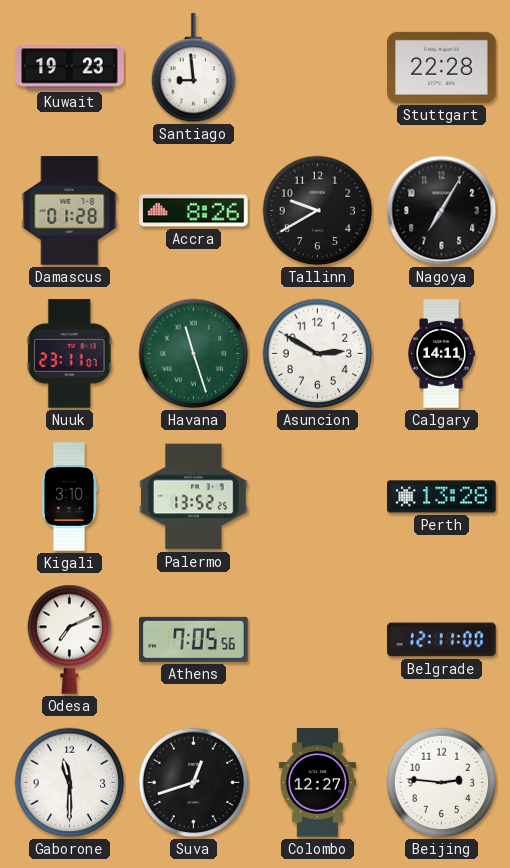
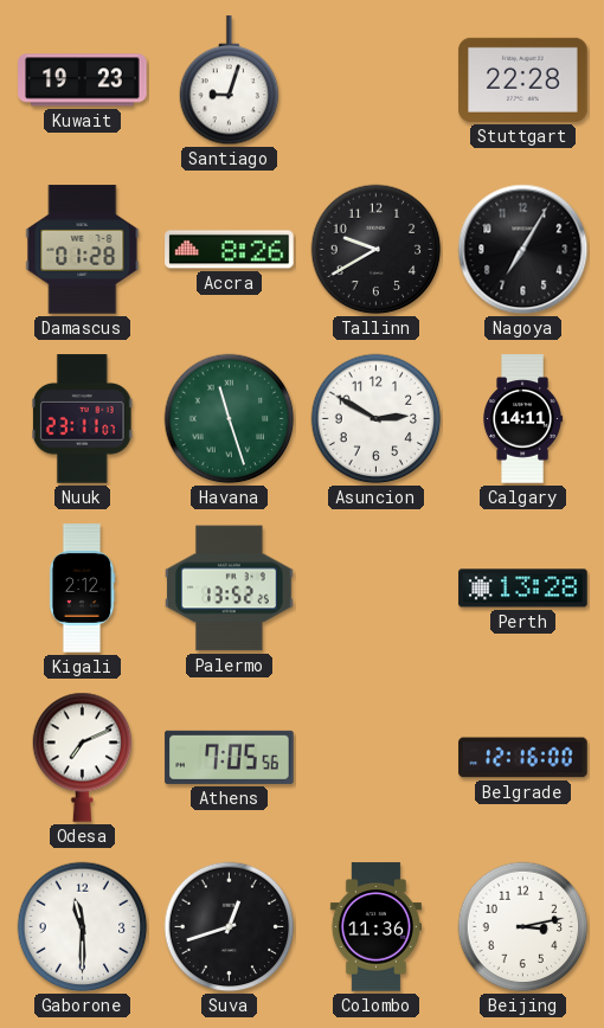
Santiago: 8:59 -> 9:03
Kigali: 3:10 -> 2:12
Belgrade: 12:11 -> 12:16
Colombo: 12:27 -> 11:36
Beijing: 2:46 -> 3:13
